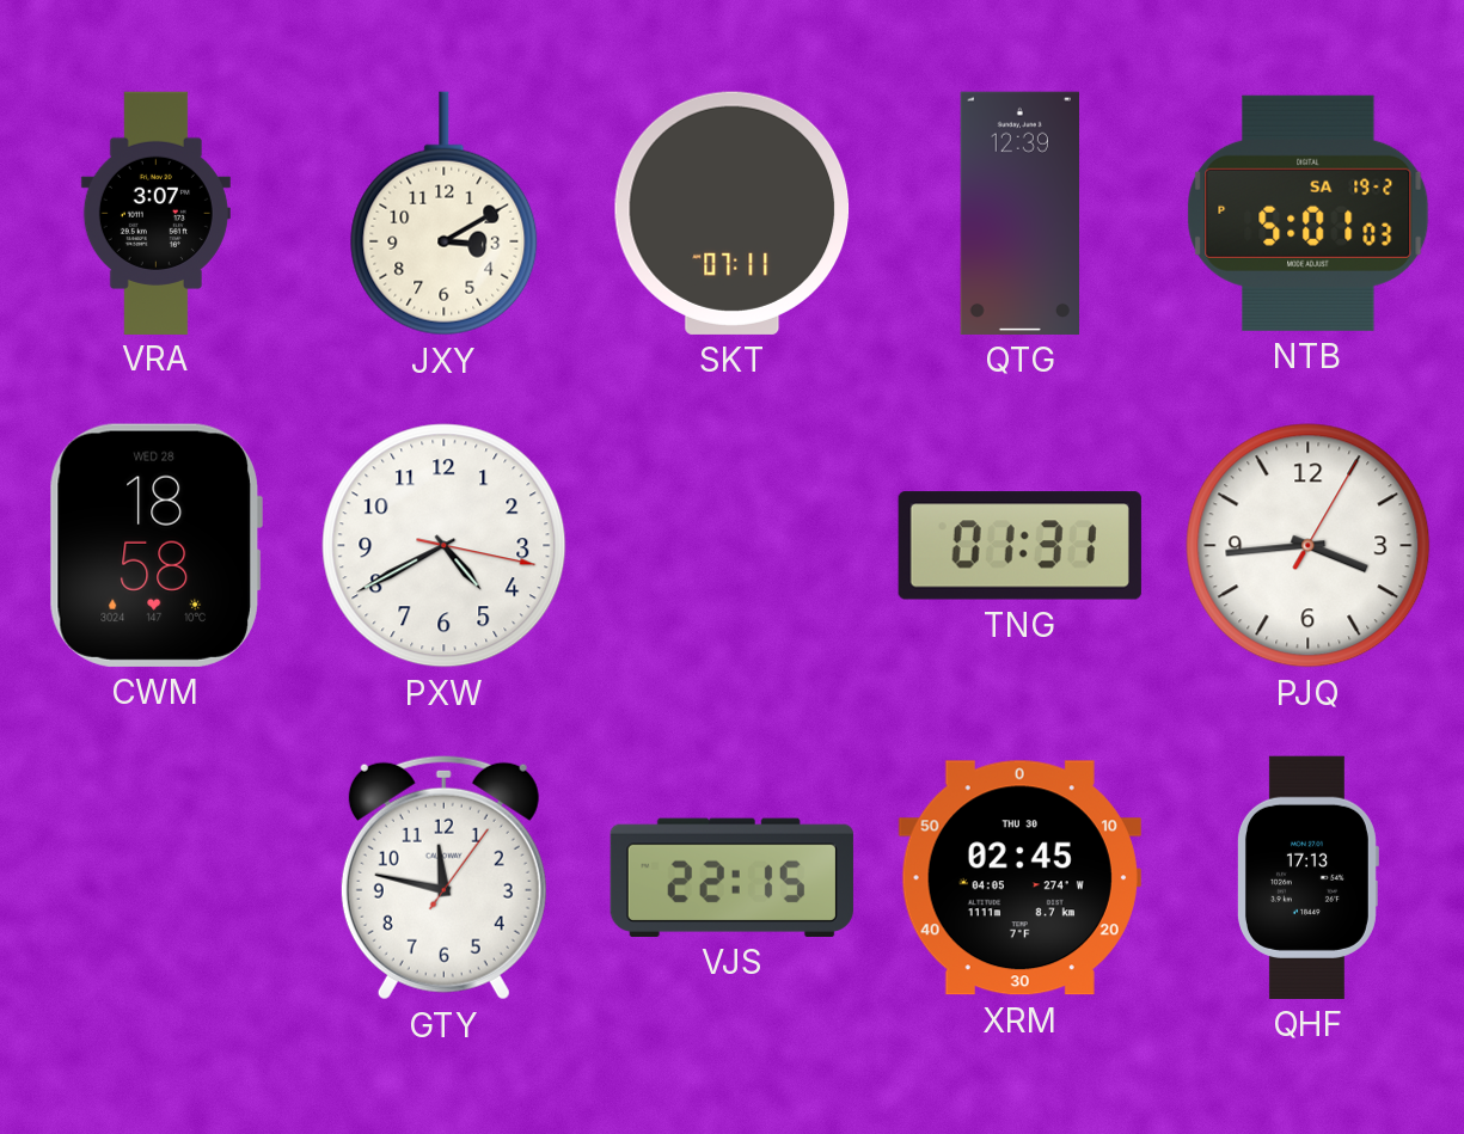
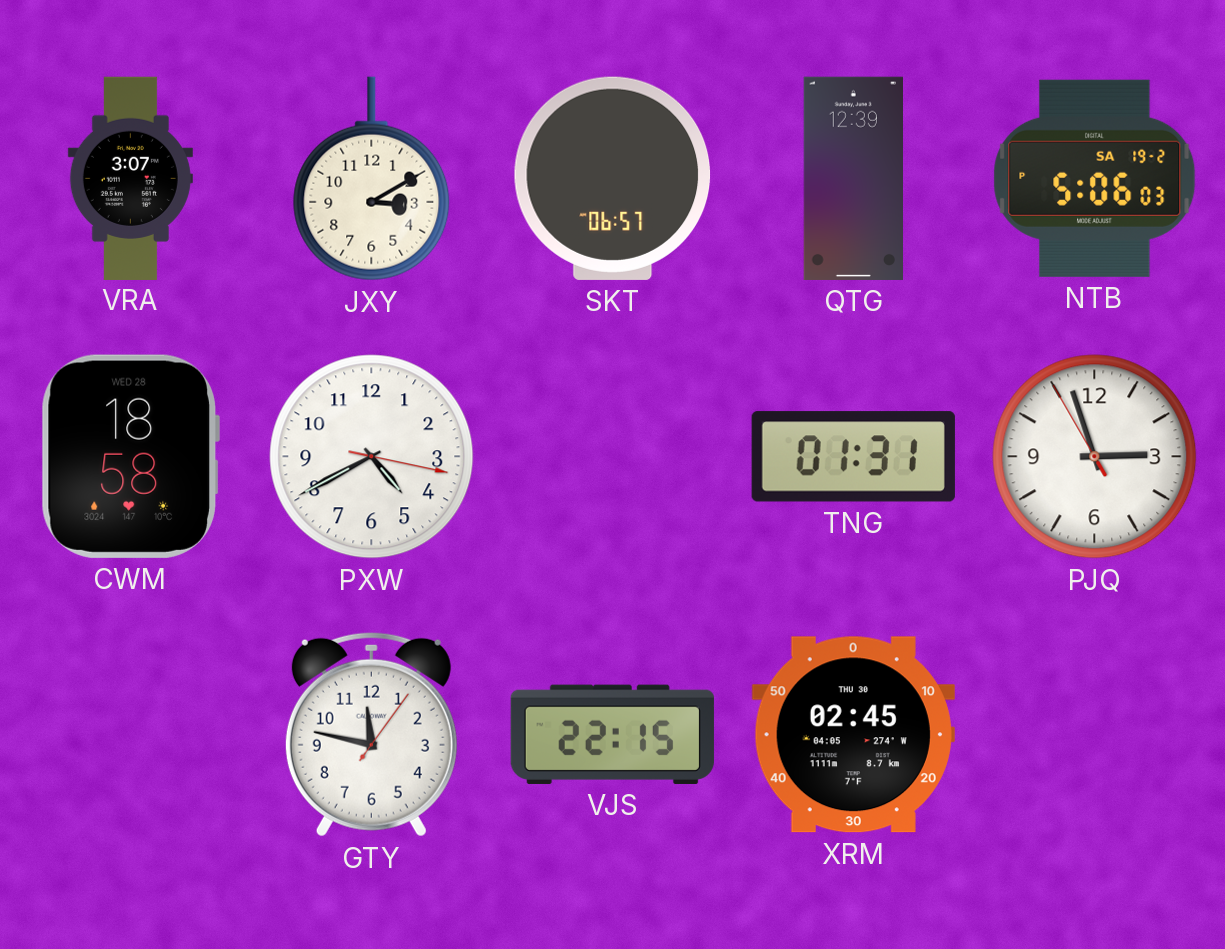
SKT: 07:11 -> 06:57
NTB: 5:01 -> 5:06
PJQ: 3:44 -> 2:56
QHF: 17:13 -> none
